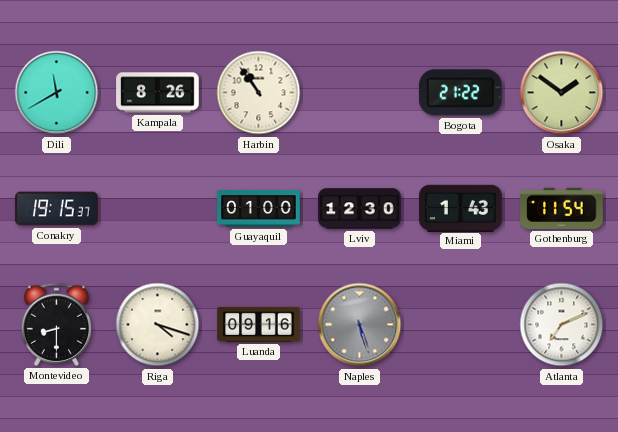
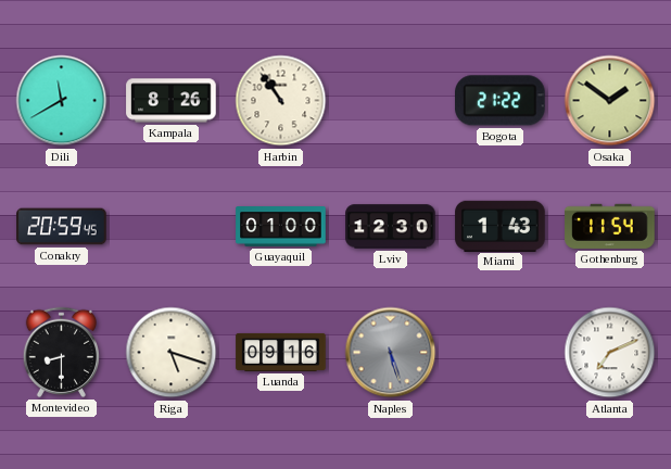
Conakry: 19:15 -> 20:59
Riga: 4:18 -> 5:18
